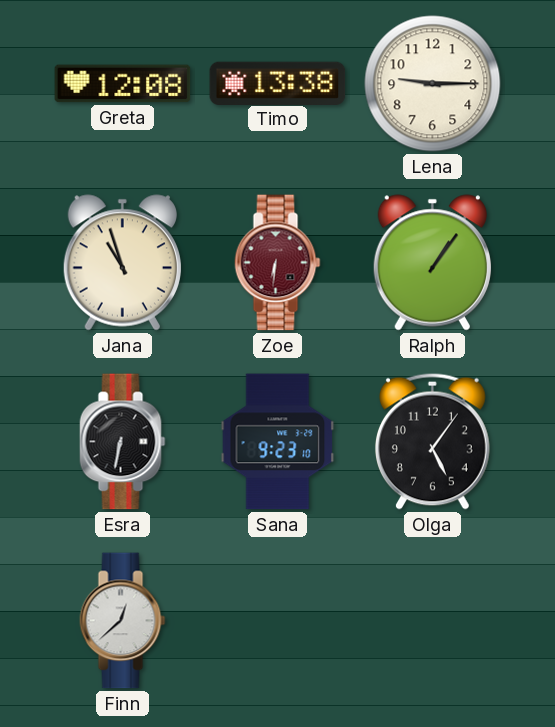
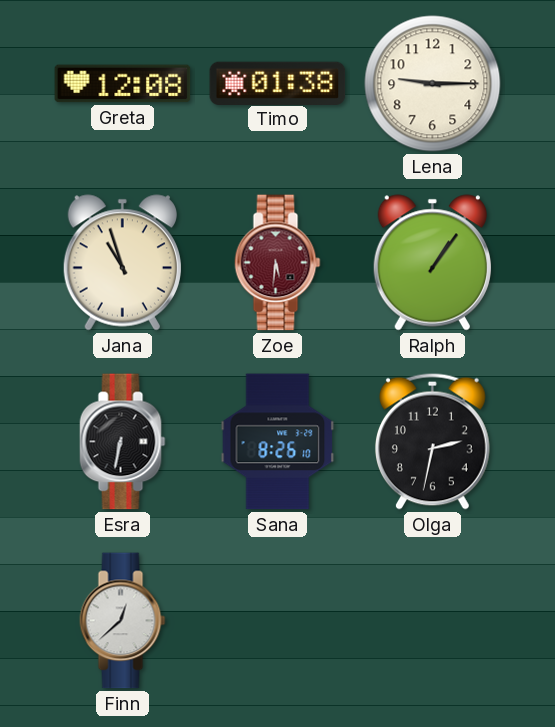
Timo: 13:38 -> 01:38
Zoe: 6:31 -> 5:31
Sana: 9:23 -> 8:26
Olga: 5:06 -> 2:32
